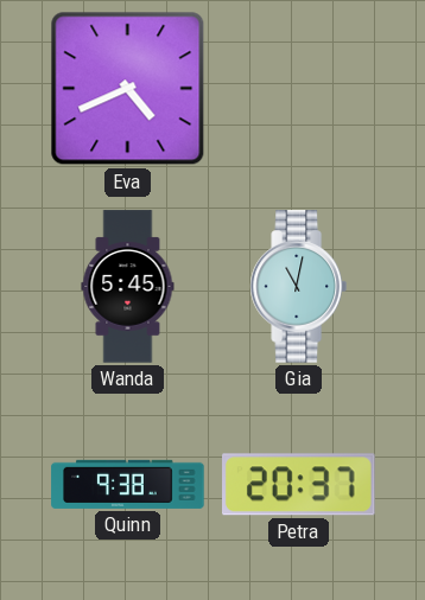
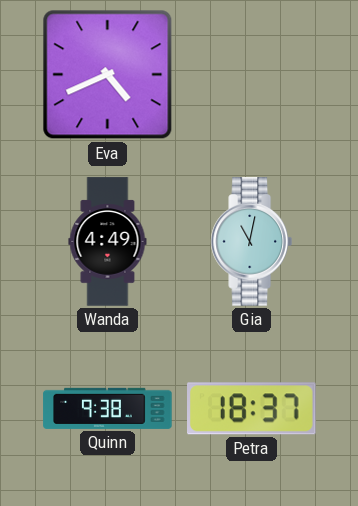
Wanda: 5:45 -> 4:49
Petra: 20:37 -> 18:37
